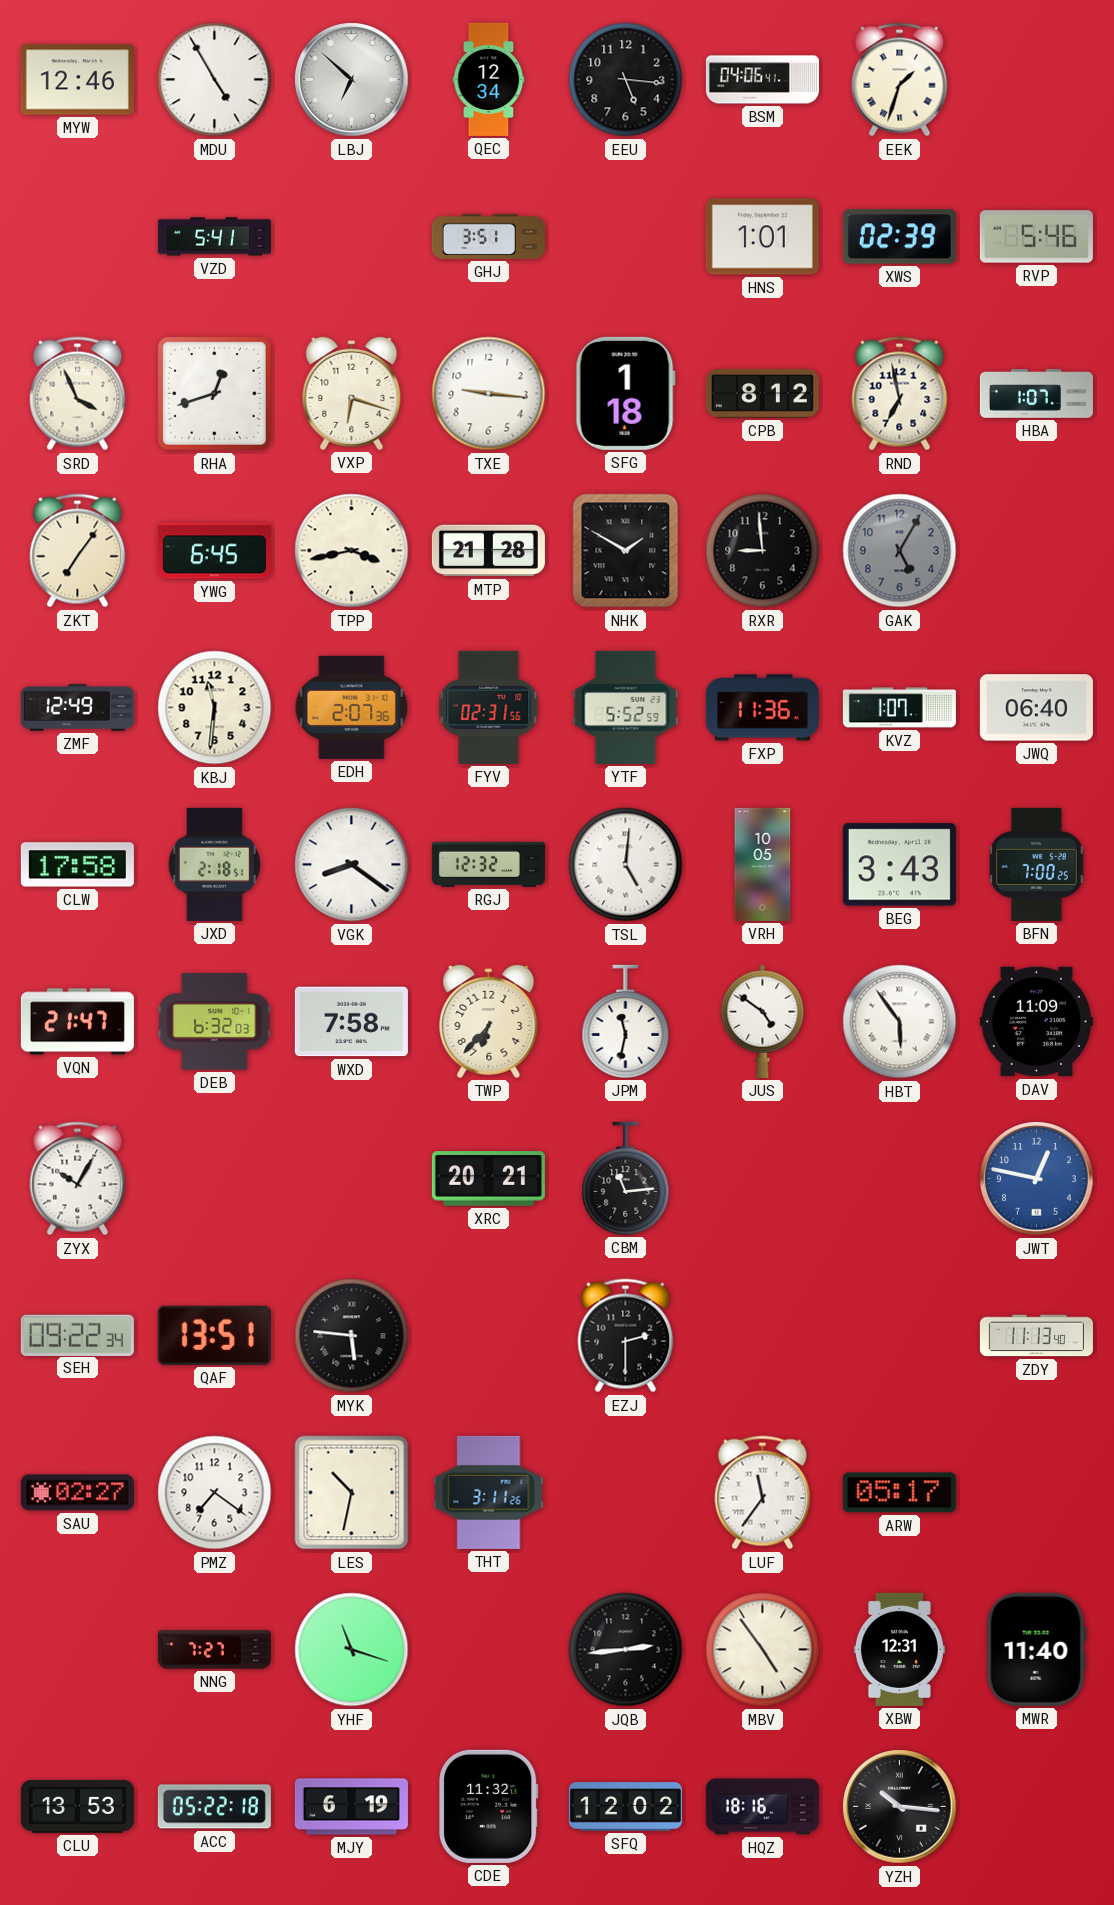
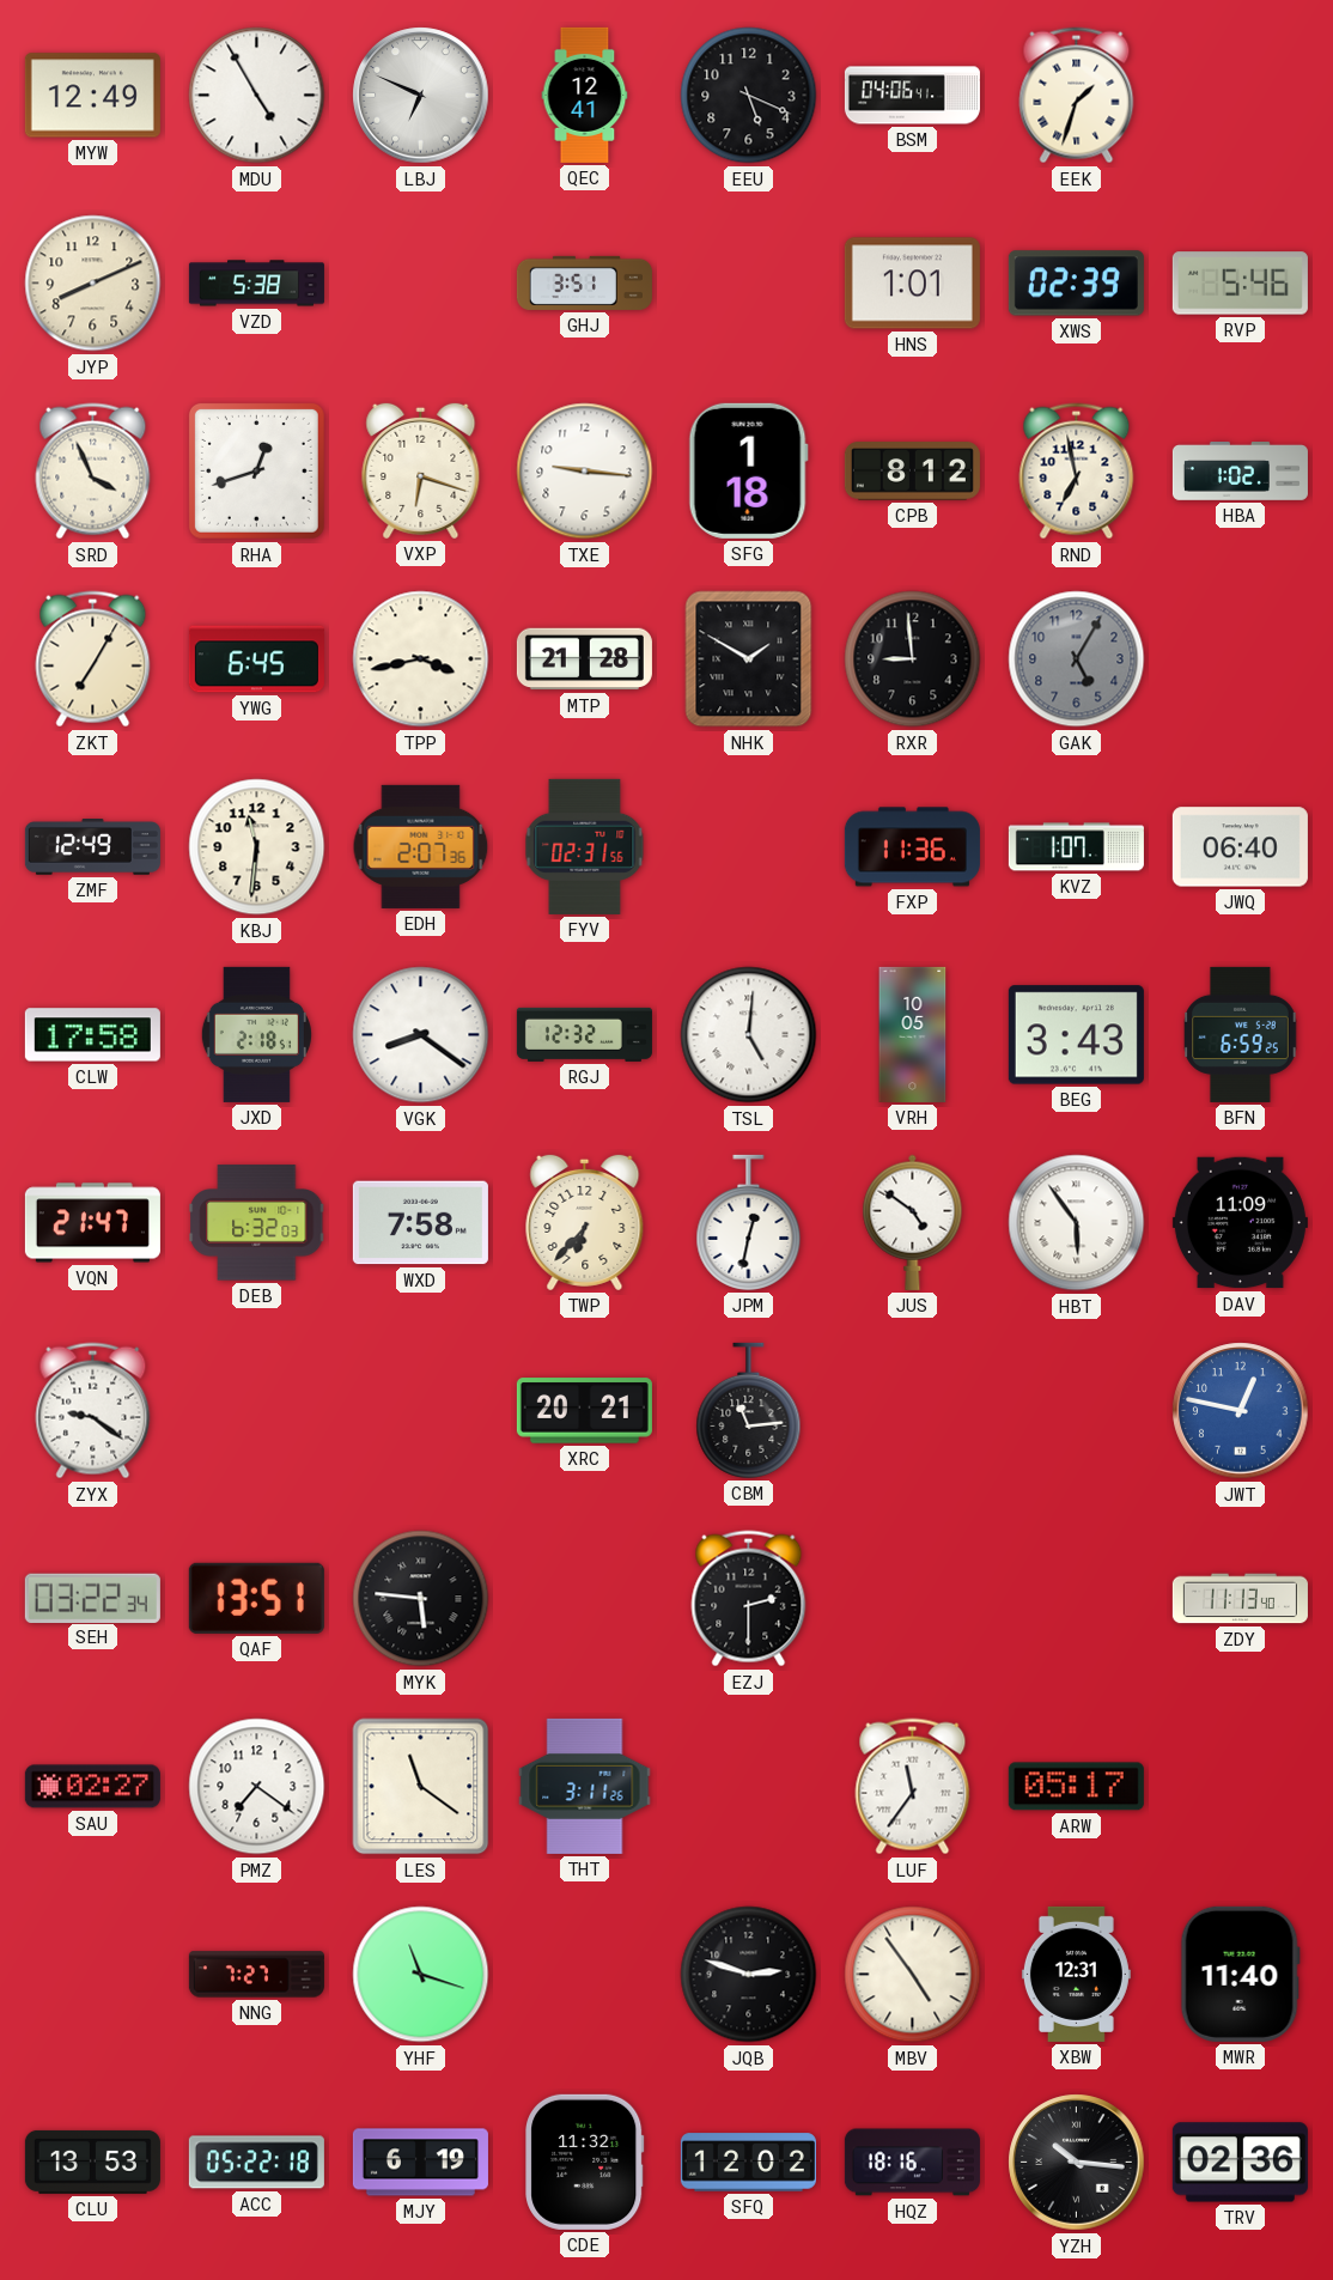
MYW: 12:46 -> 12:49
LBJ: 6:52 -> 6:49
QEC: 12:34 -> 12:41
EEU: 5:16 -> 5:19
JYP: none -> 8:11
VZD: 5:41 -> 5:38
HBA: 1:07 -> 1:02
ZKT: 7:06 -> 7:05
YTF: 5:52 -> none
BFN: 7:00 -> 6:59
JPM: 11:32 -> 12:32
ZYX: 10:05 -> 9:21
SEH: 09:22 -> 03:22
LES: 10:32 -> 11:21
JQB: 2:44 -> 2:48
TRV: none -> 02:36
